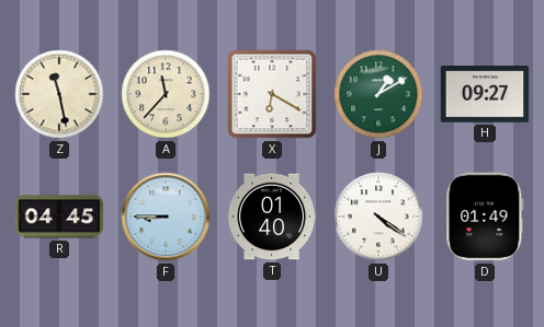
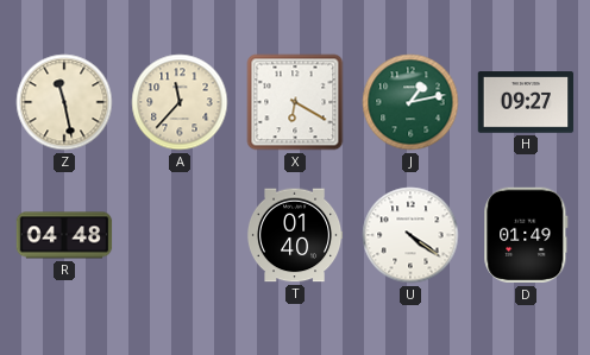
J: 1:10 -> 1:13
R: 04:45 -> 04:48
F: 8:45 -> none
